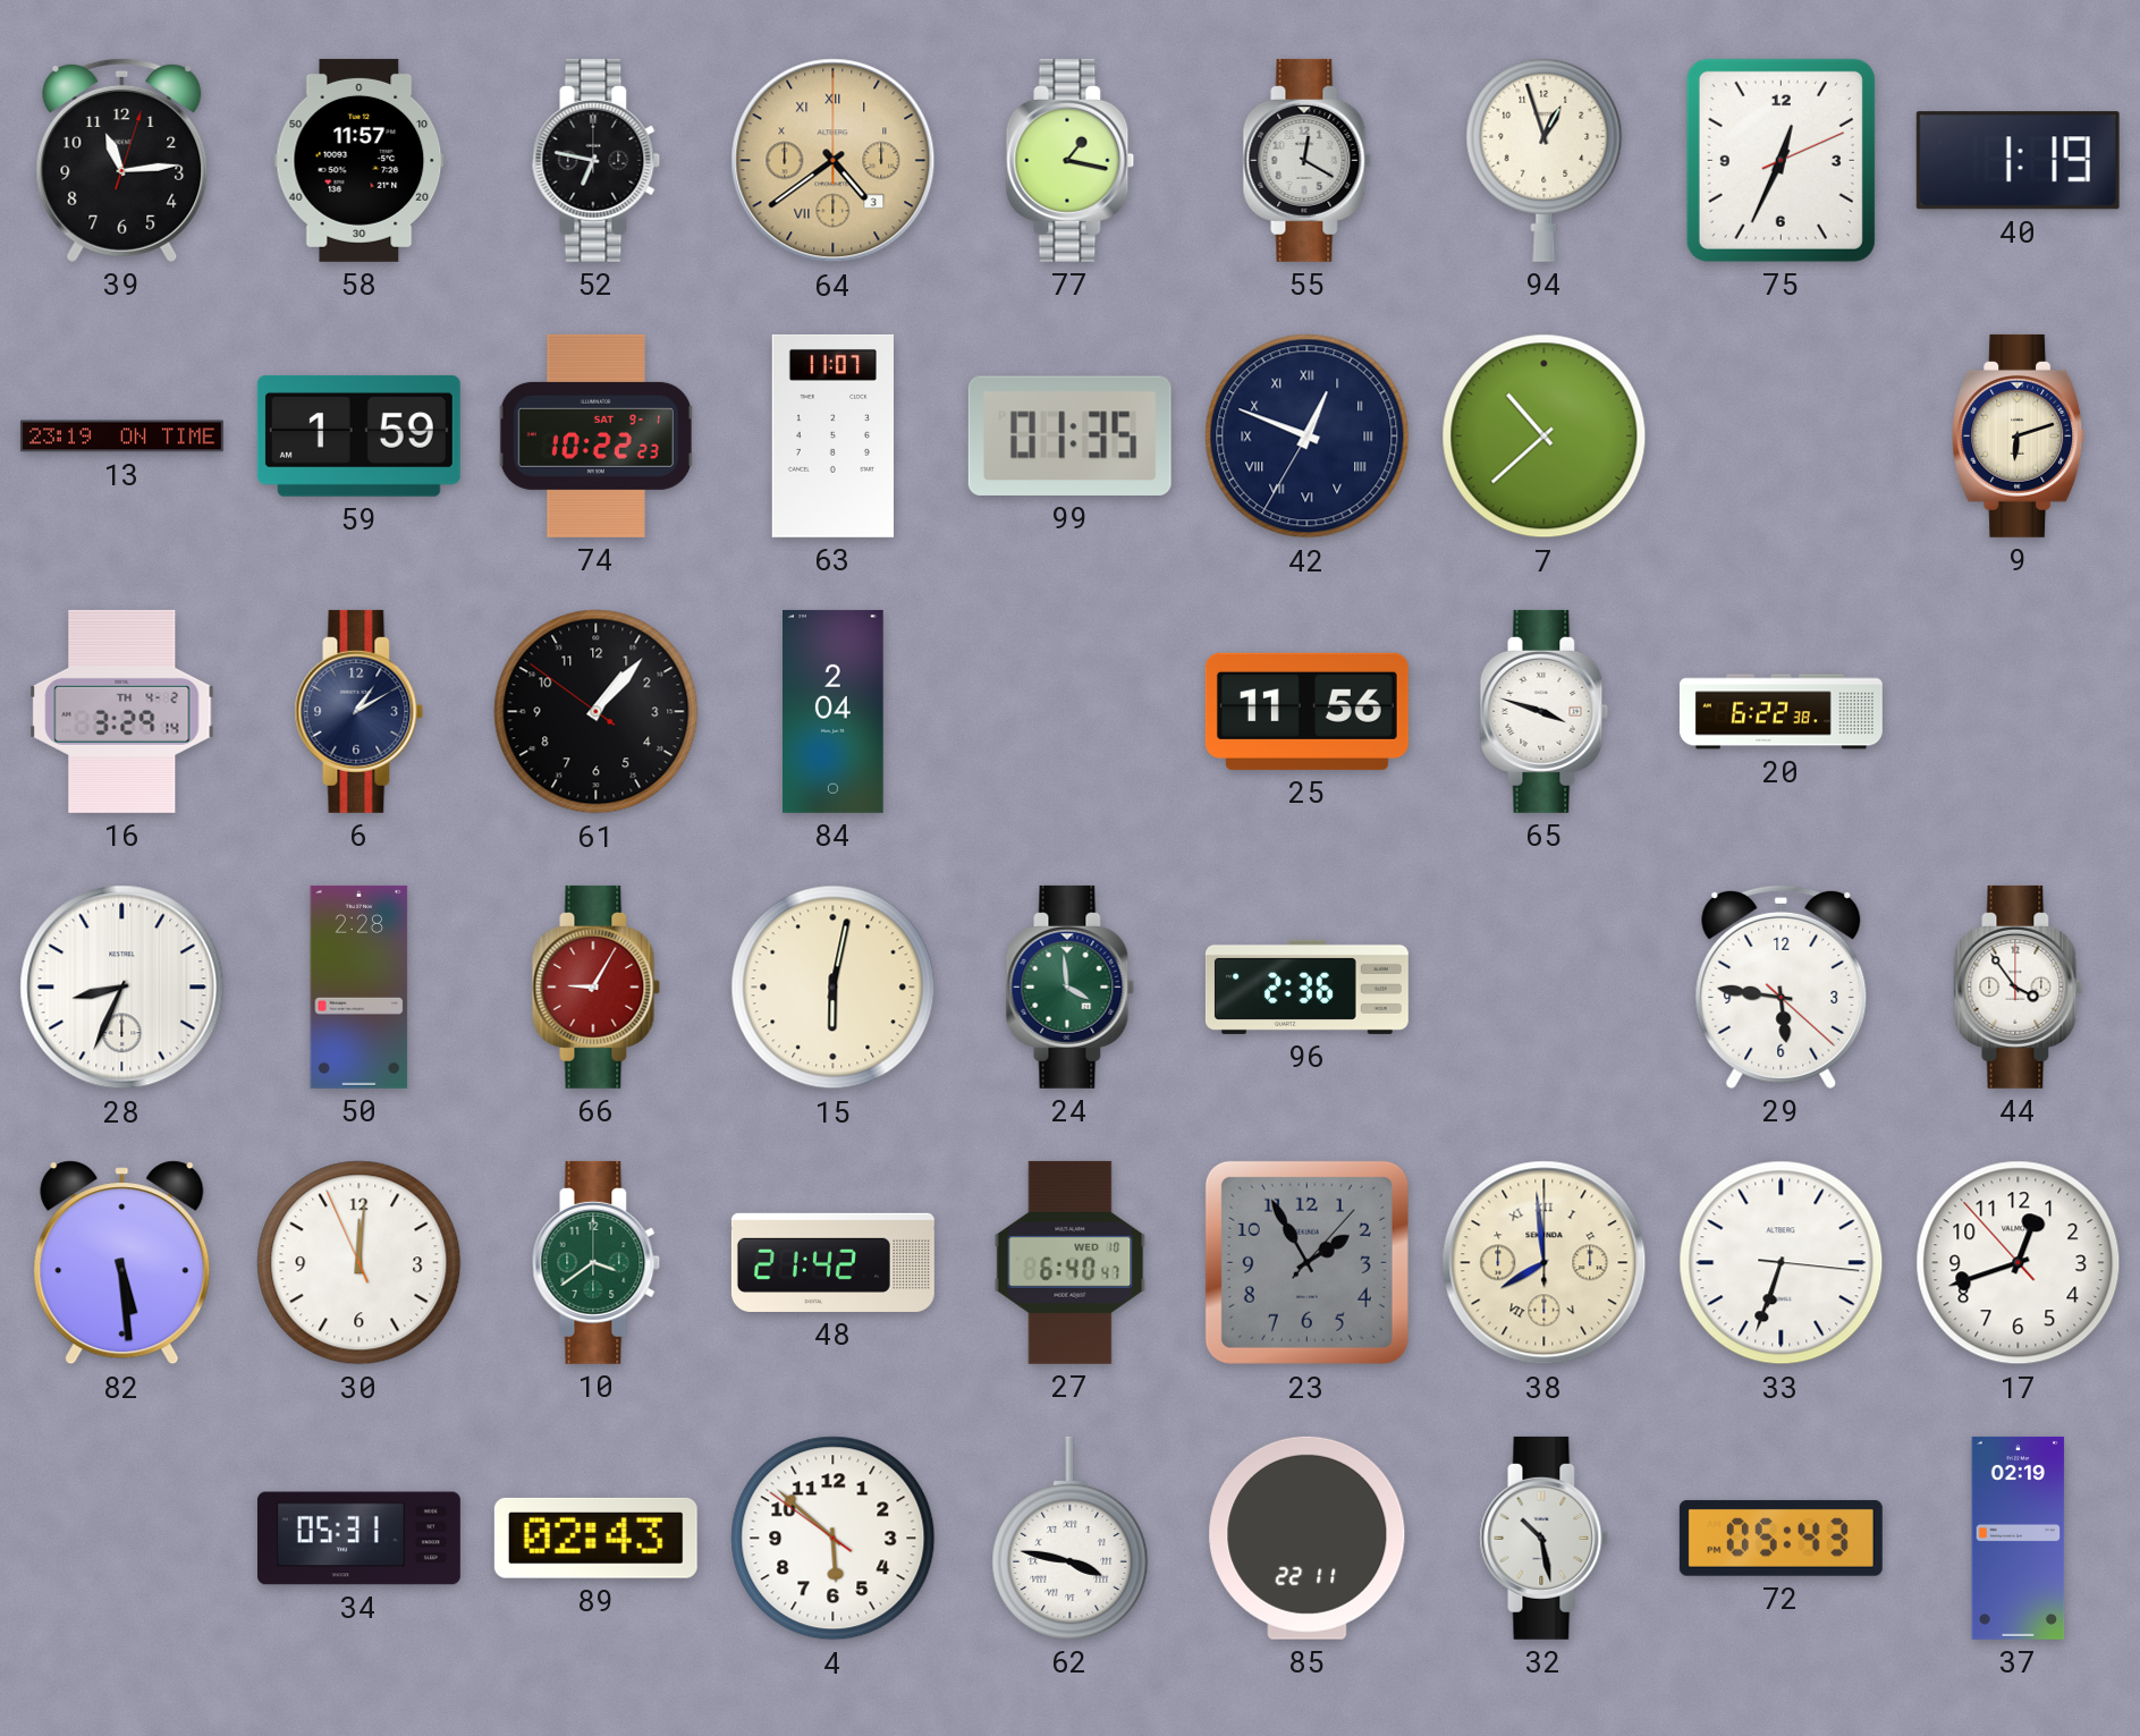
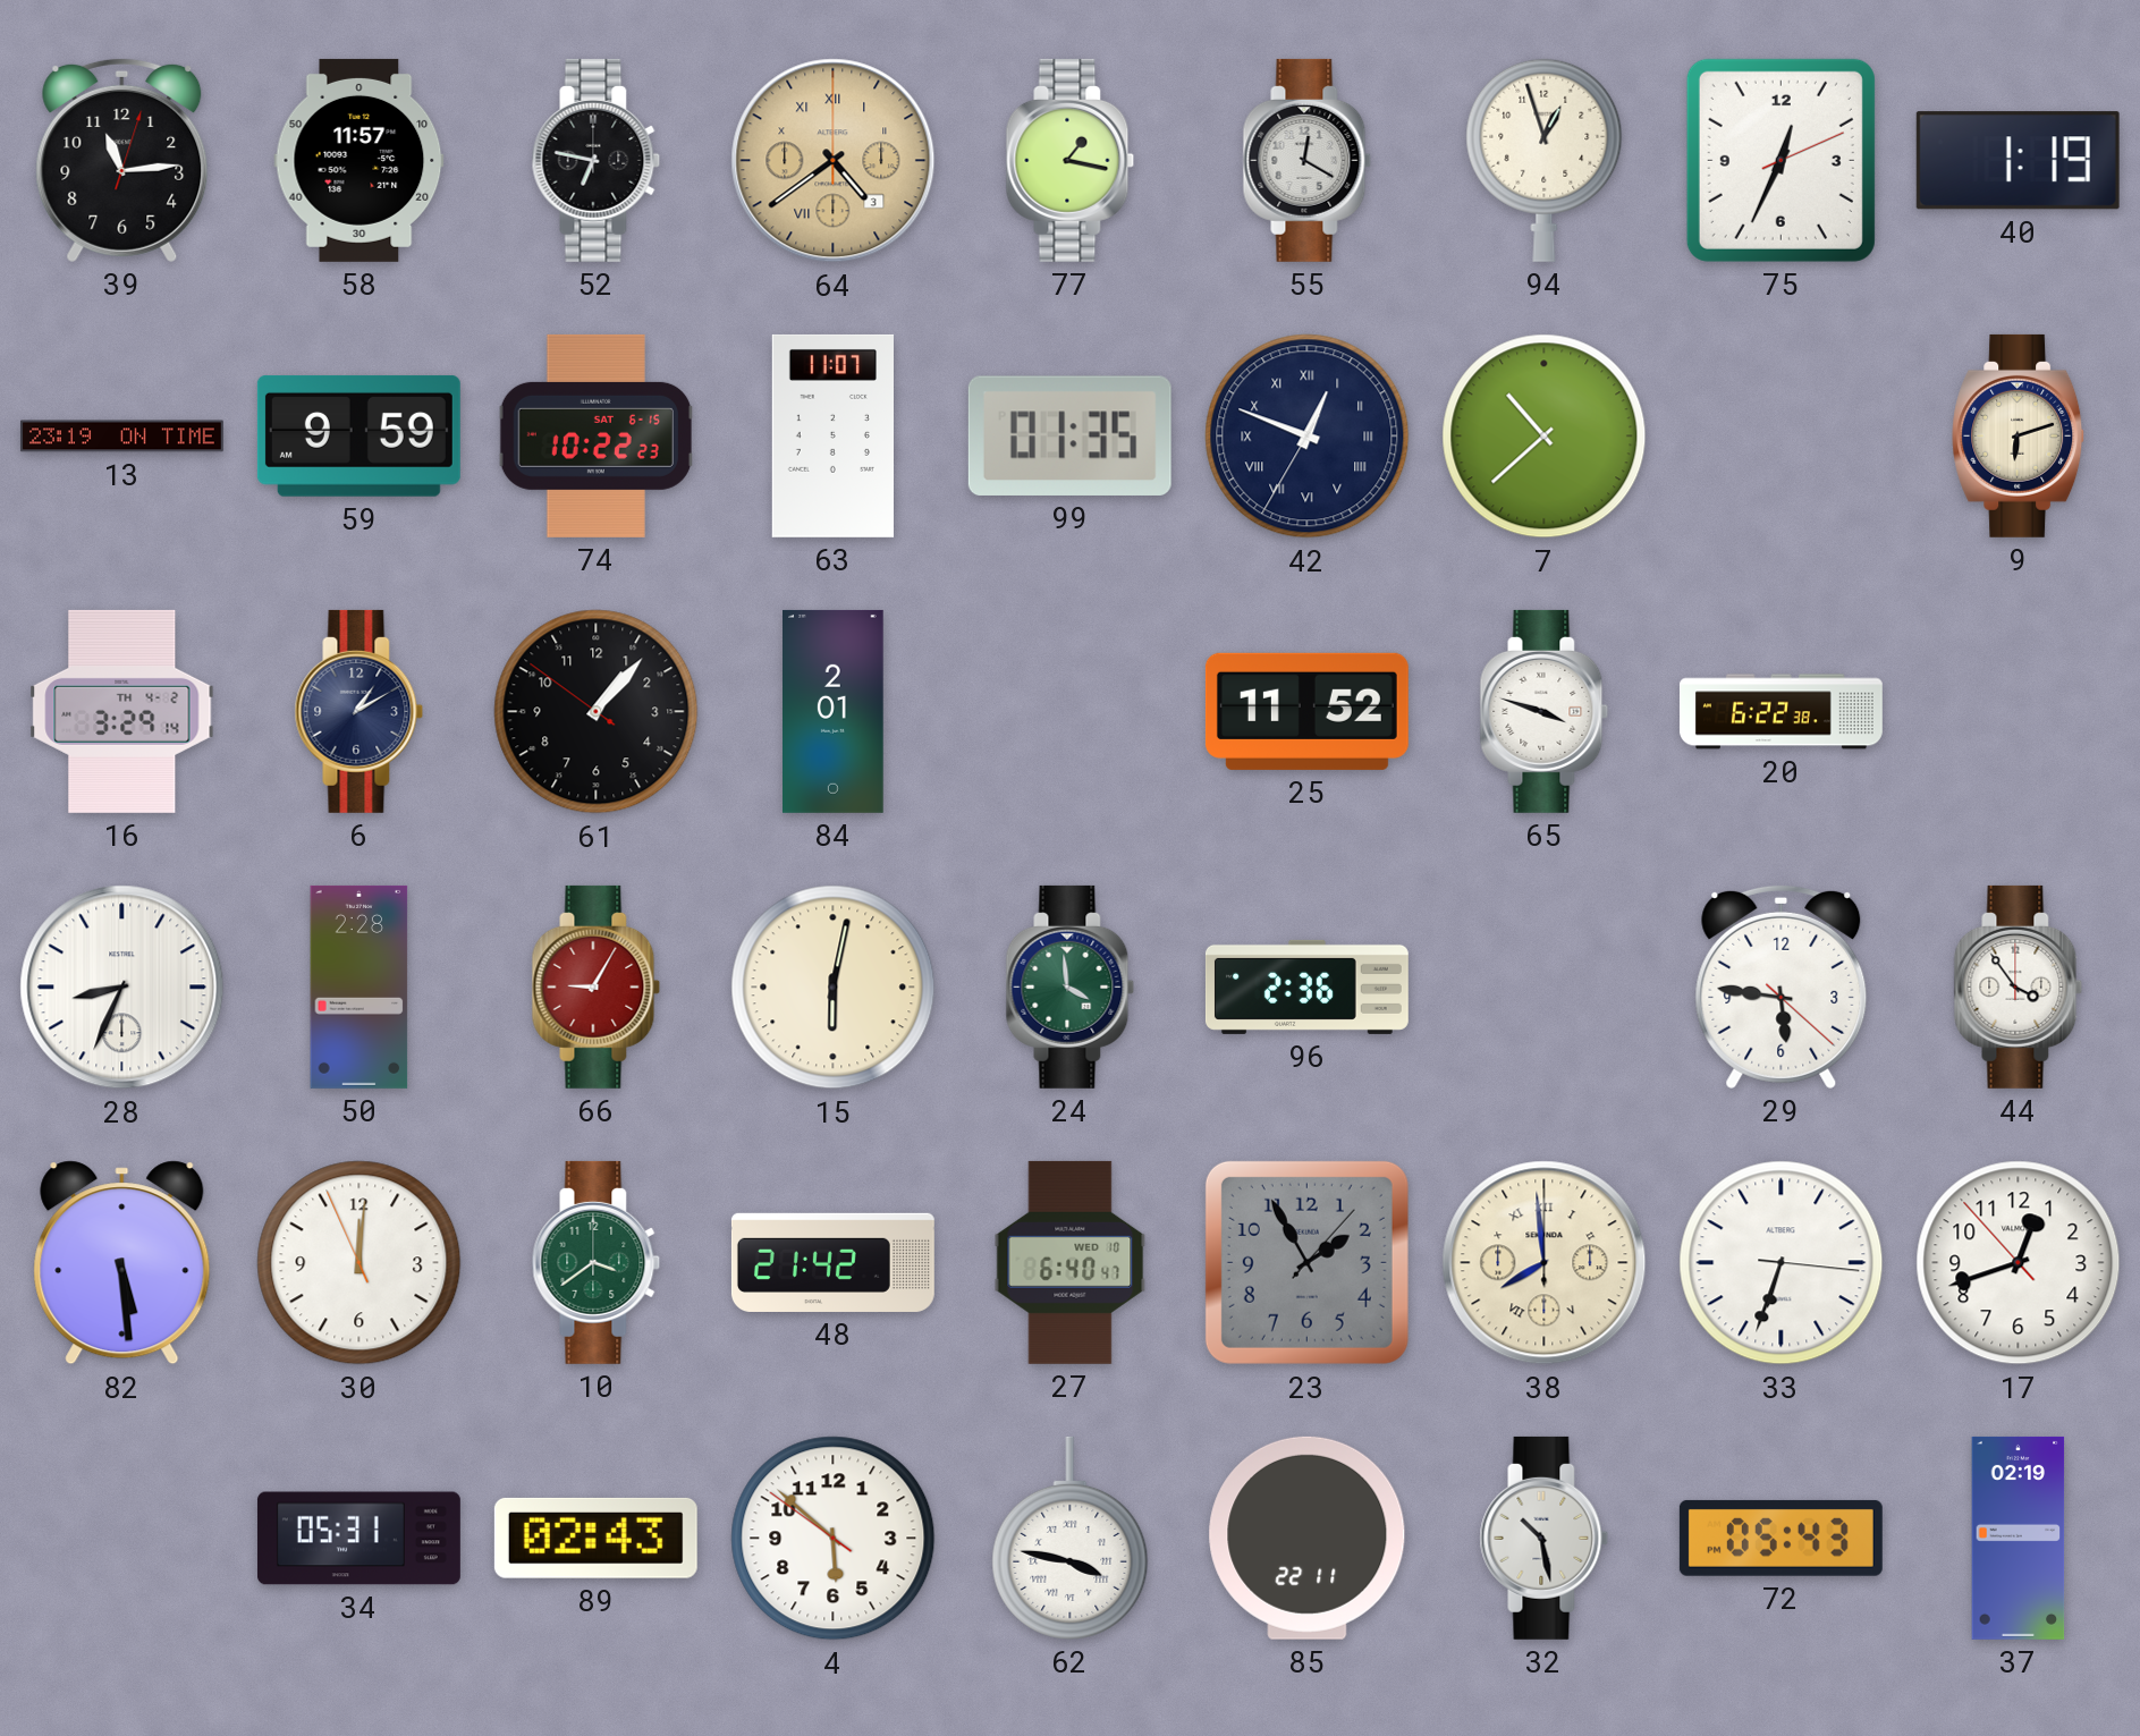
59: 1:59 -> 9:59
74 date: SAT 9-1 -> SAT 6-15
84: 2:04 -> 2:01
25: 11:56 -> 11:52
